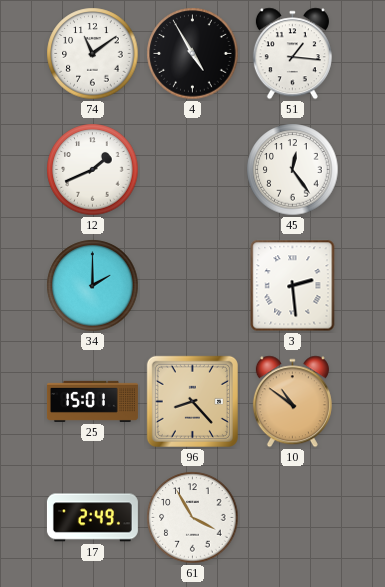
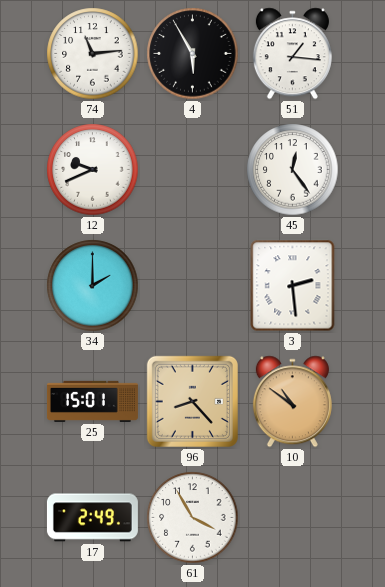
74: 11:09 -> 11:14
4: 4:55 -> 5:55
12: 1:41 -> 9:41
